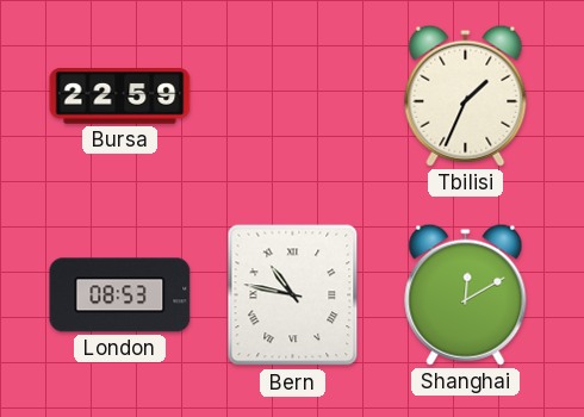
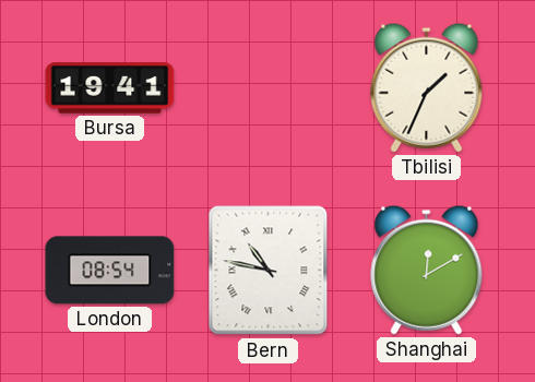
Bursa: 22:59 -> 19:41
London: 08:53 -> 08:54
